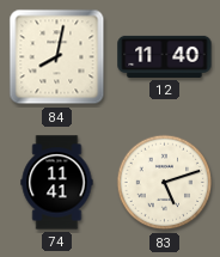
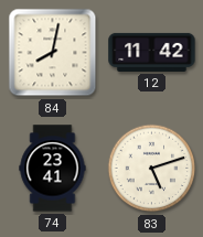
12: 11:40 -> 11:42
74: 11:41 -> 23:41
